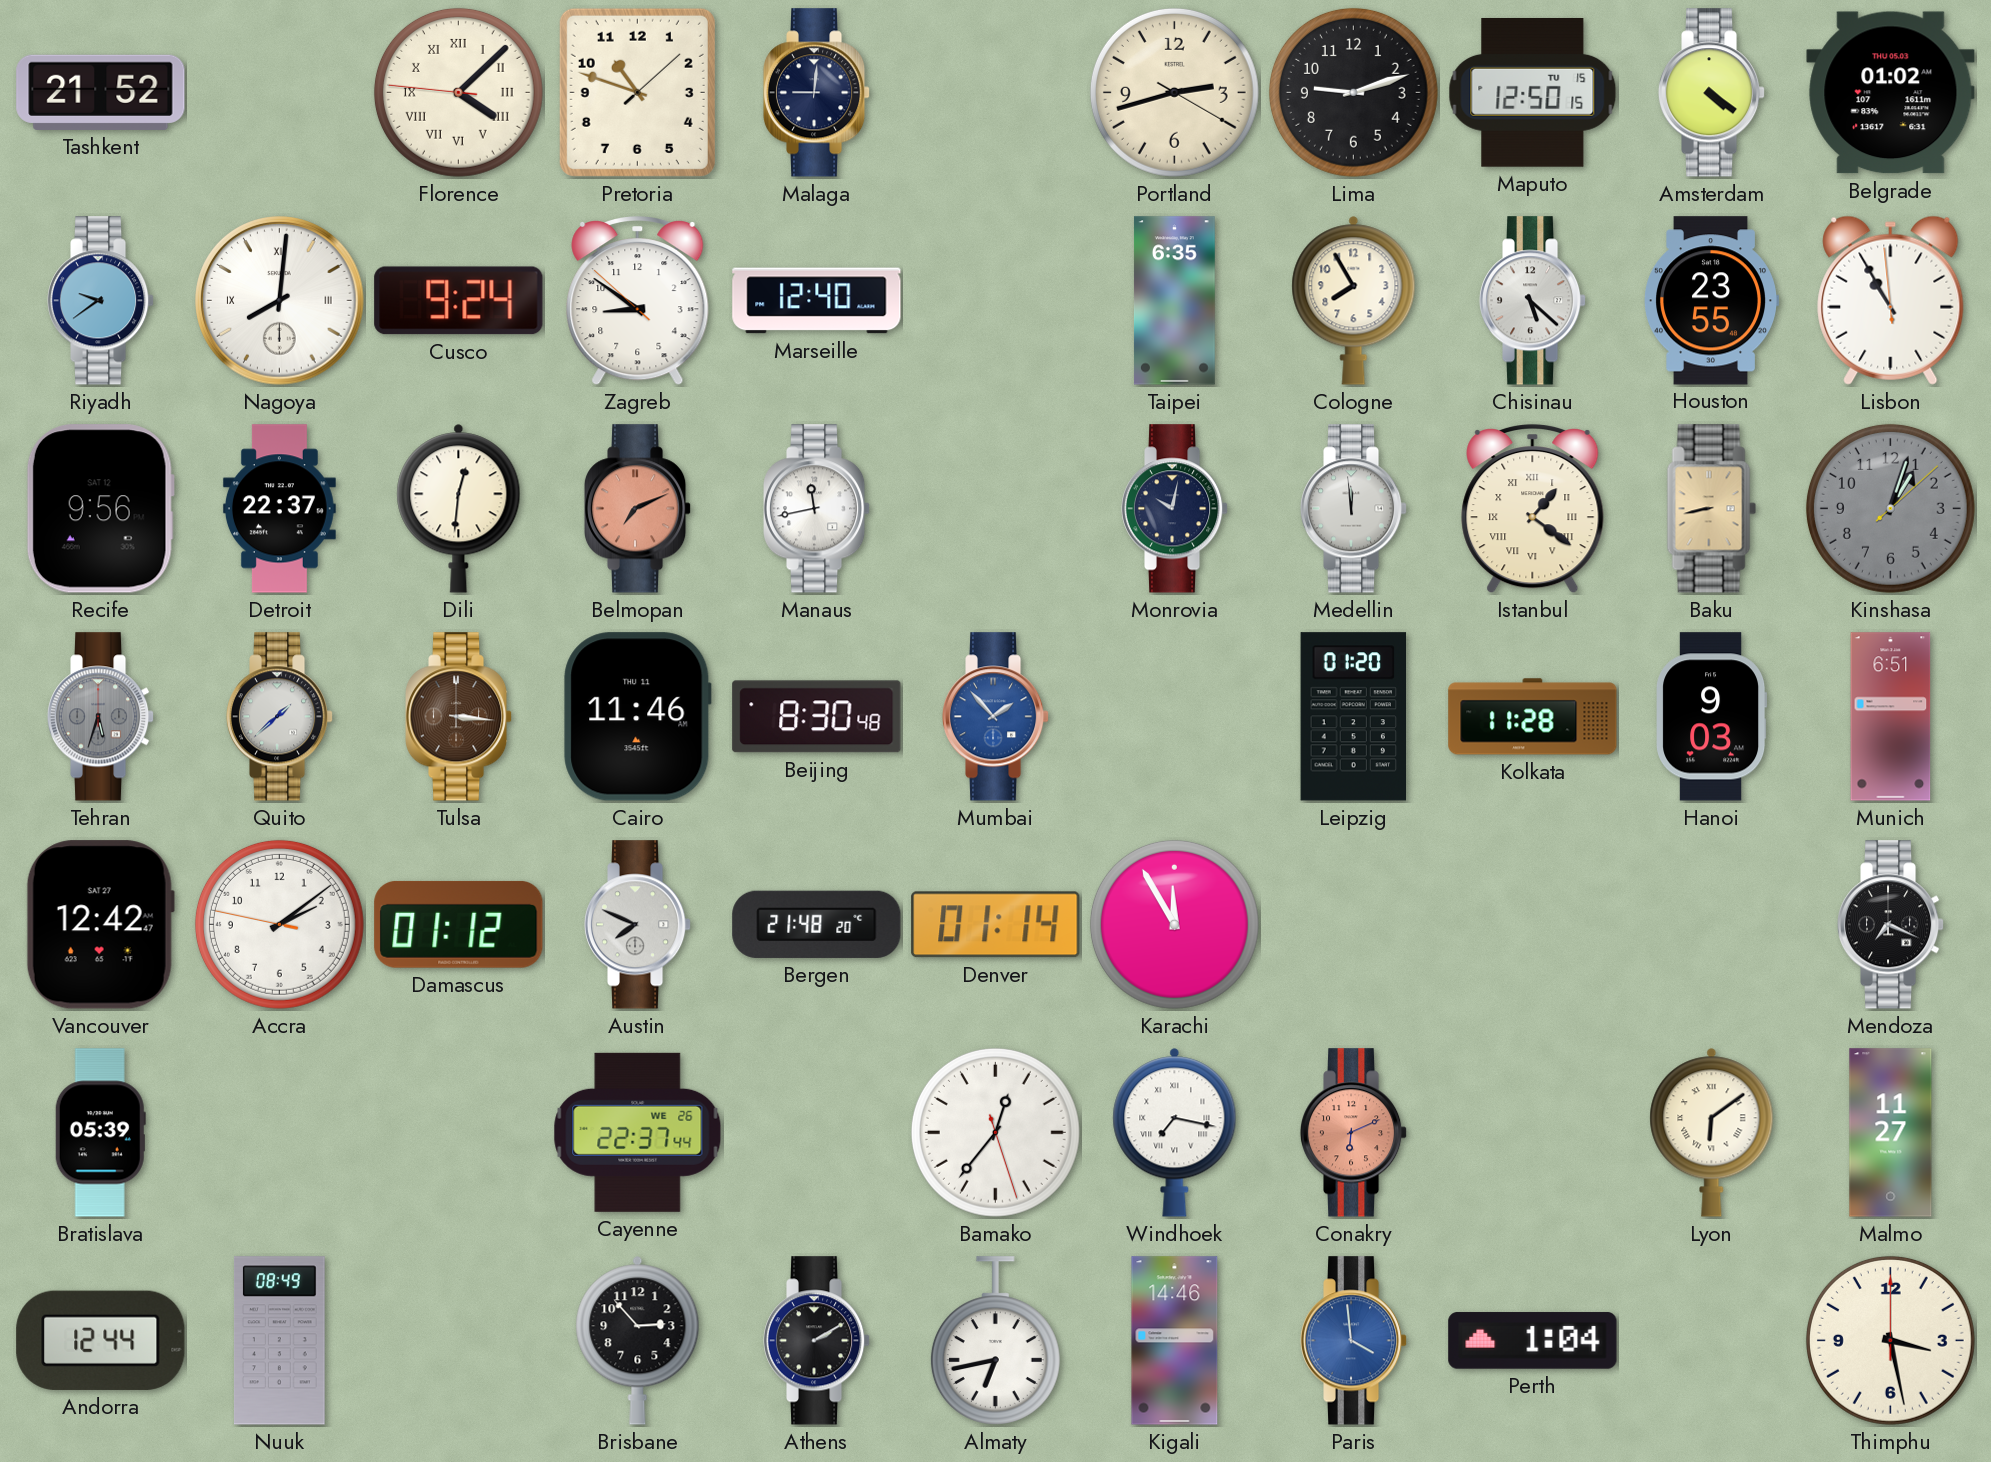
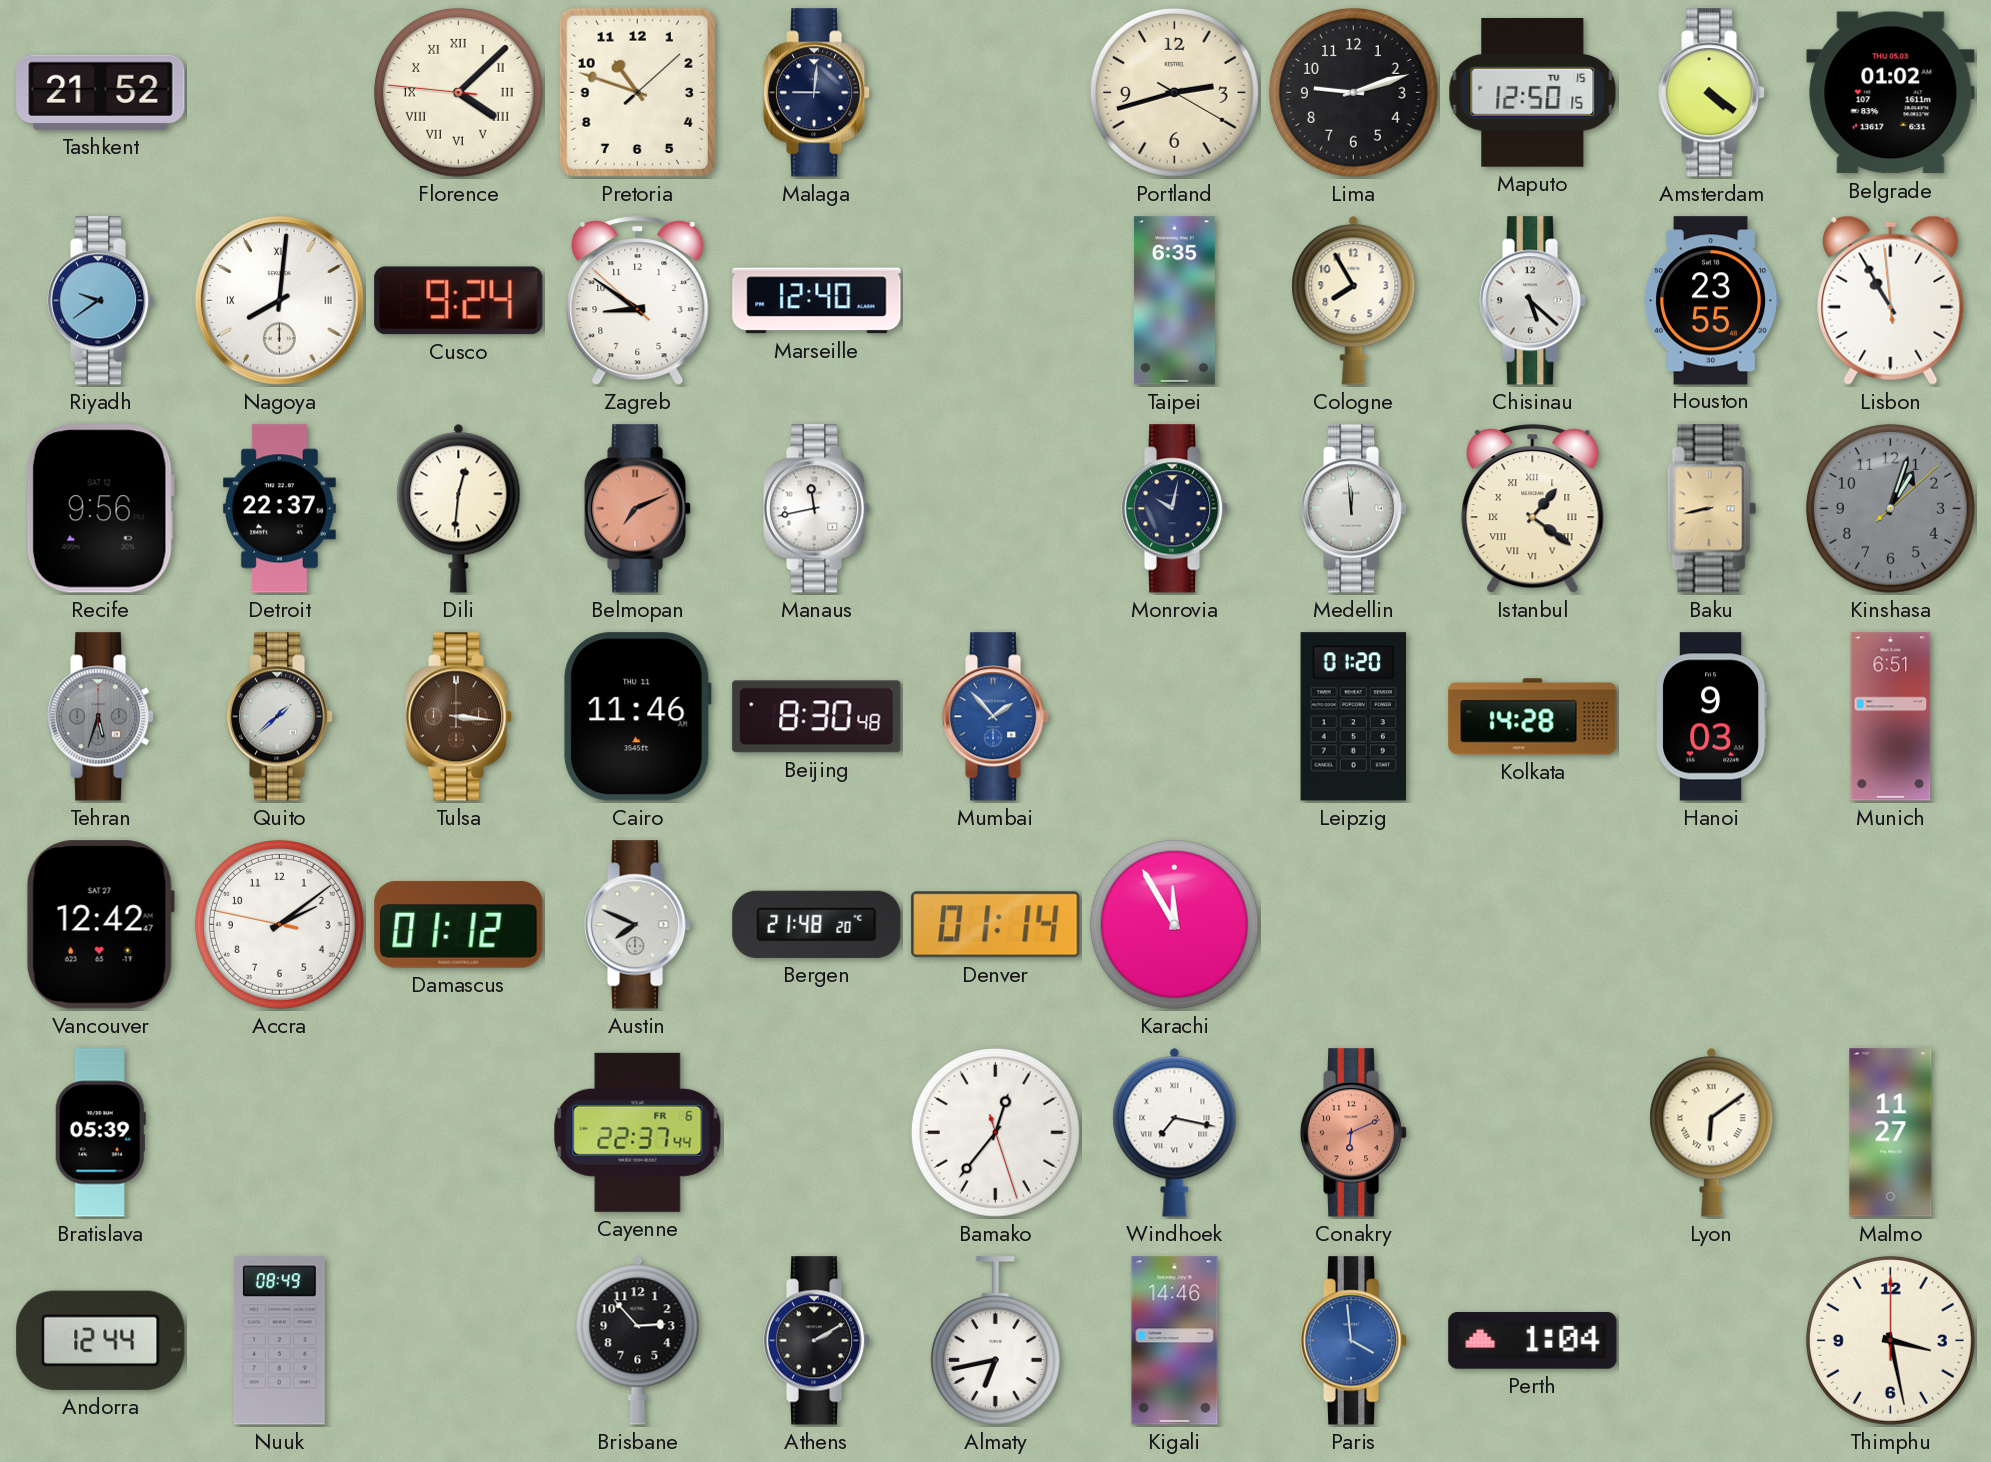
Kolkata: 11:28 -> 14:28
Mendoza: 7:19 -> none
Cayenne date: WE 26 -> FR 6
